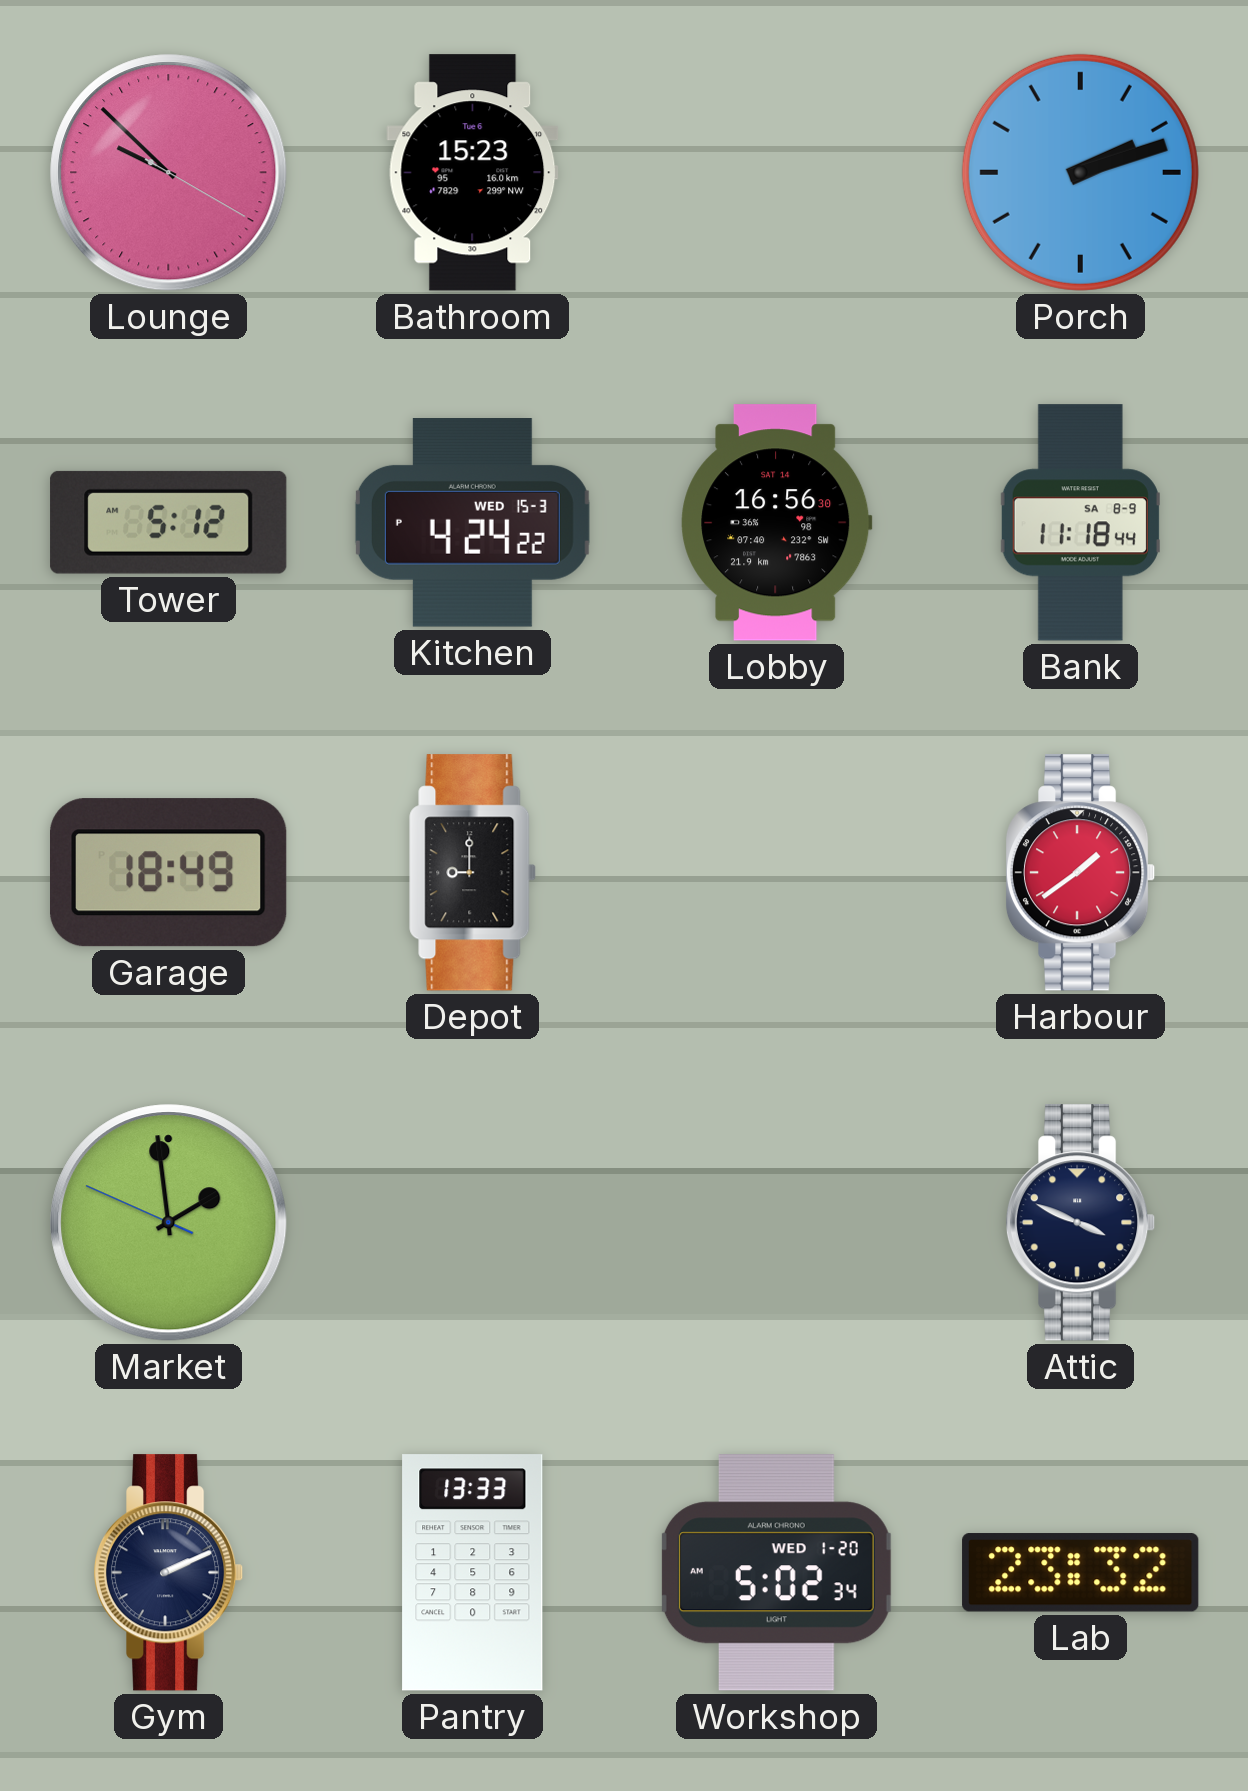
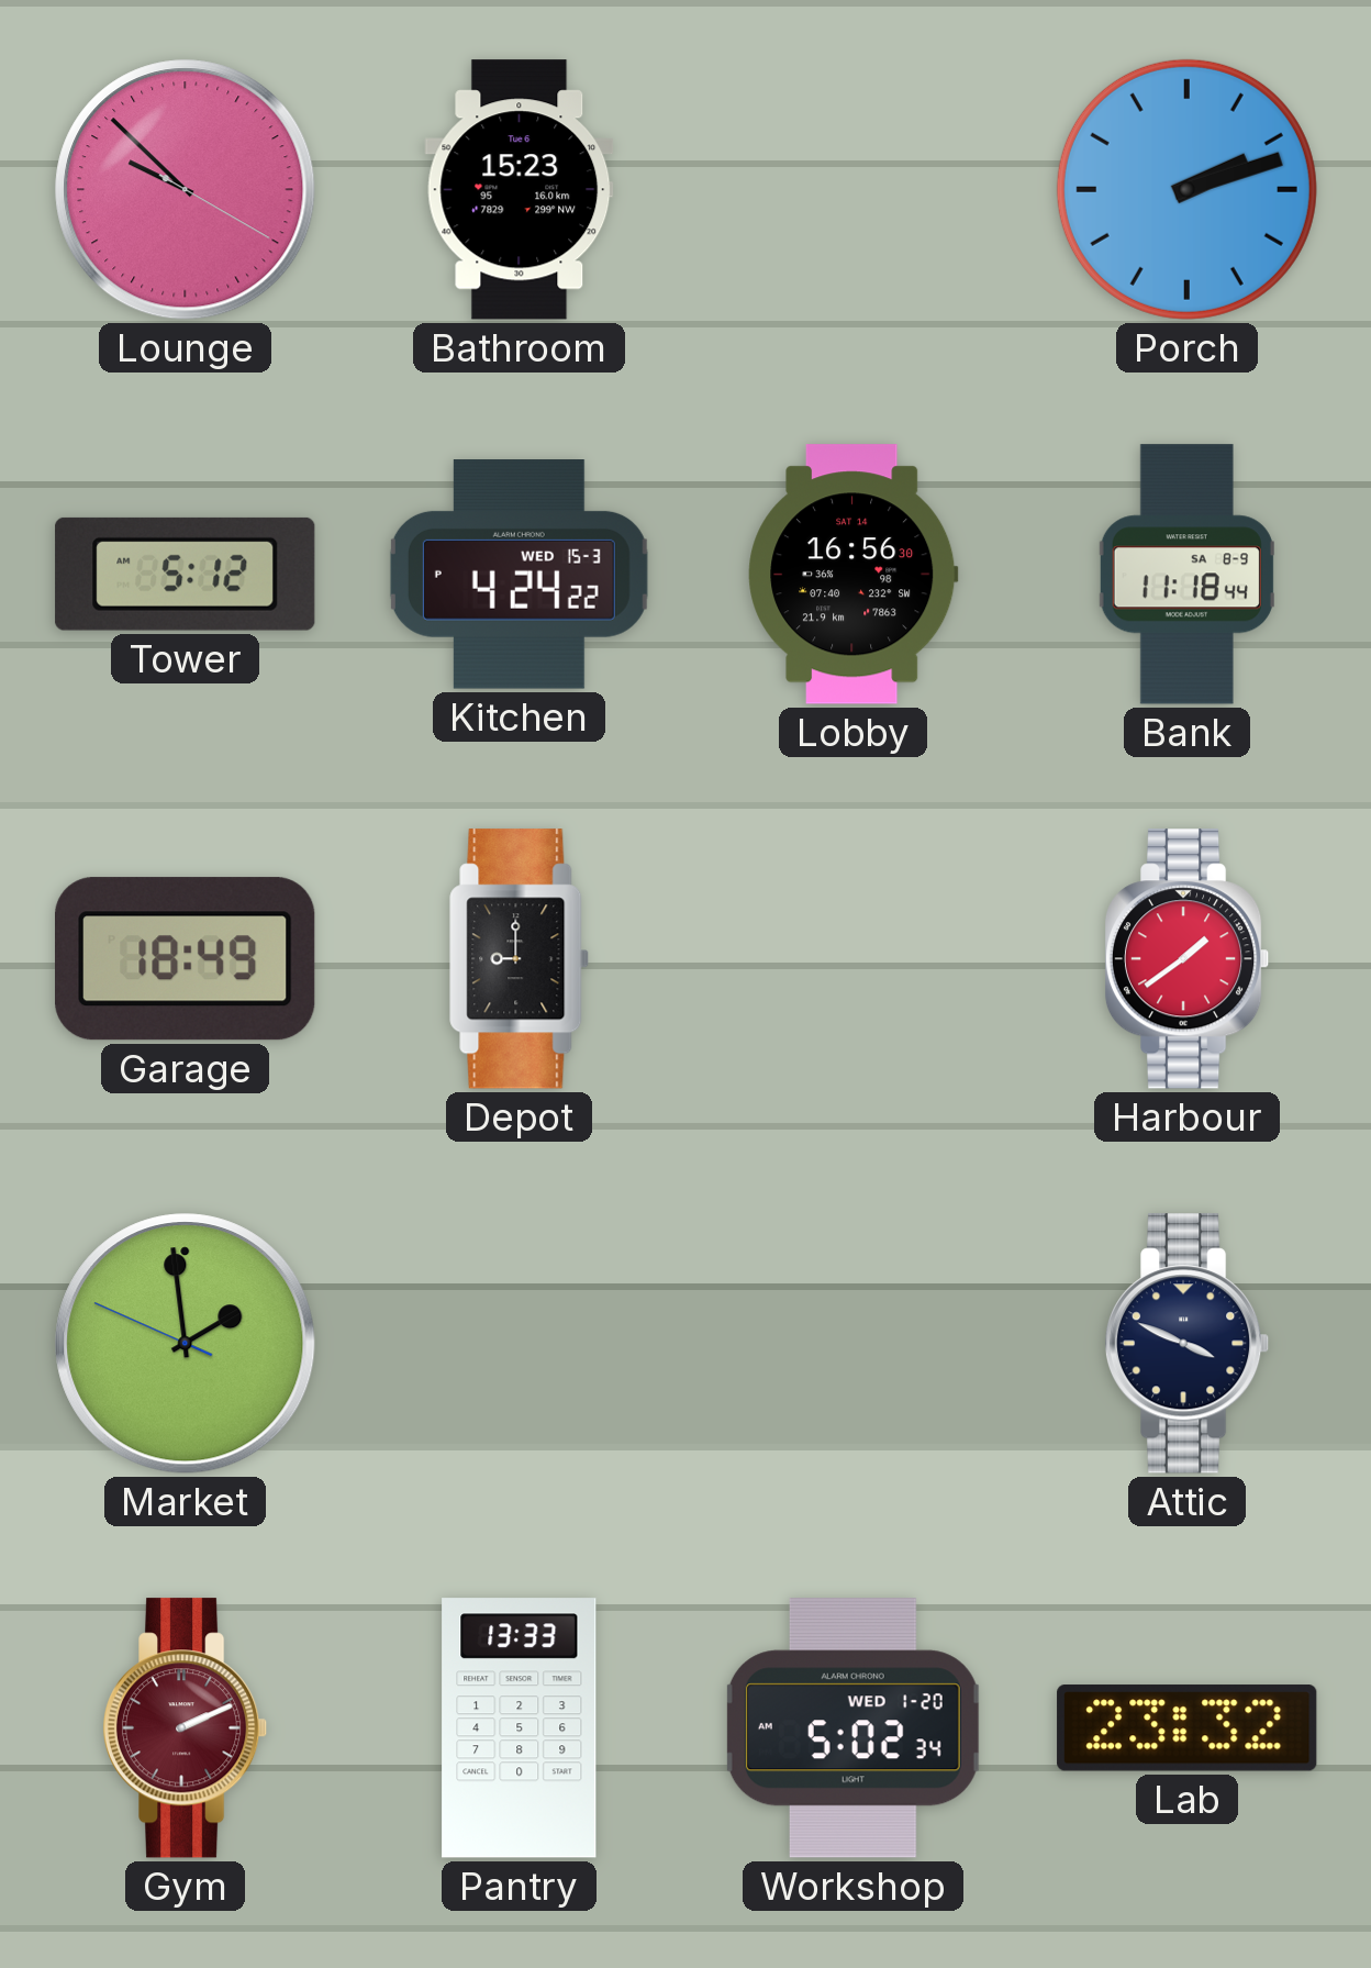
Gym dial: navy -> burgundy
